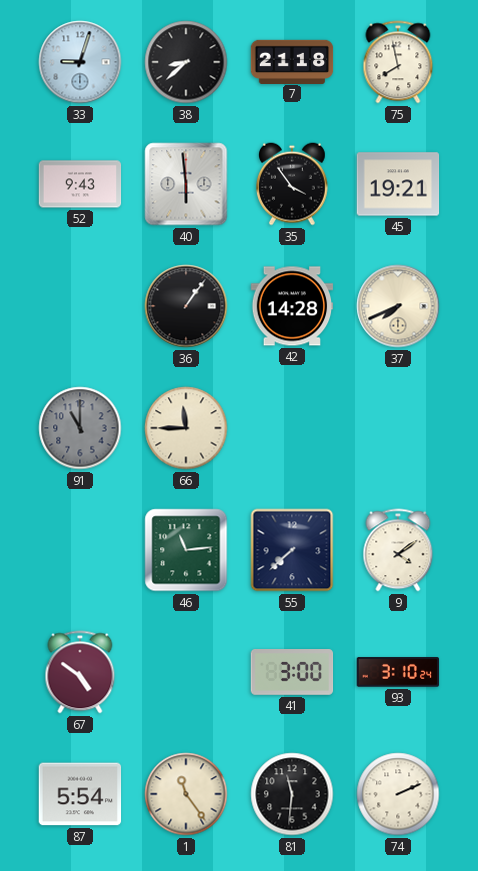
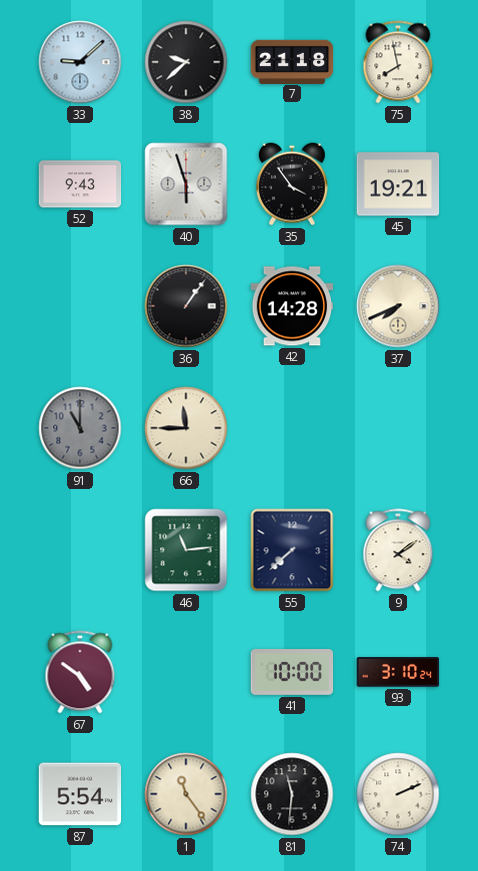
33: 9:03 -> 9:08
38: 8:38 -> 9:38
40: 5:59 -> 5:57
41: 3:00 -> 10:00
